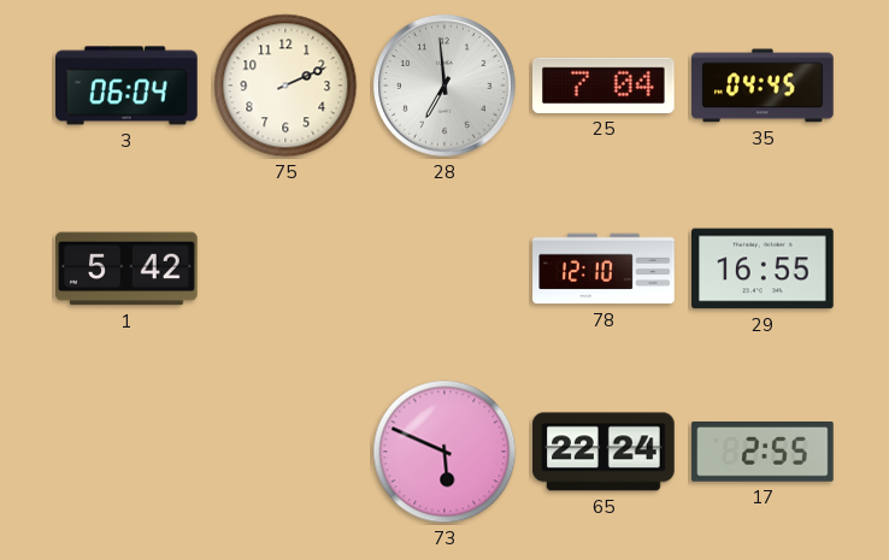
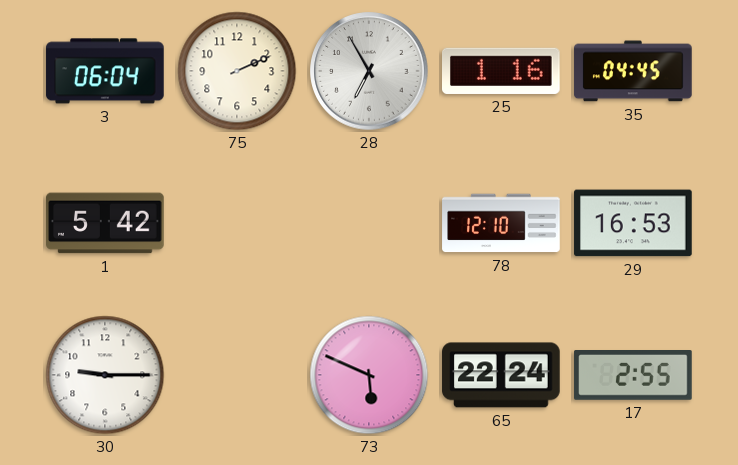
28: 6:59 -> 6:55
25: 7:04 -> 1:16
29: 16:55 -> 16:53
30: none -> 9:15
